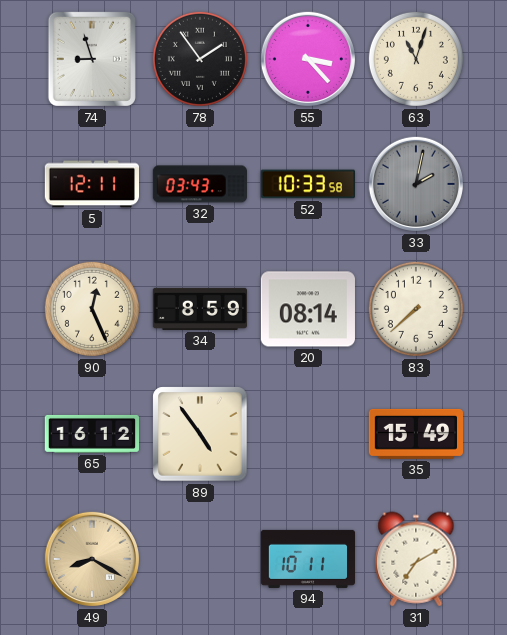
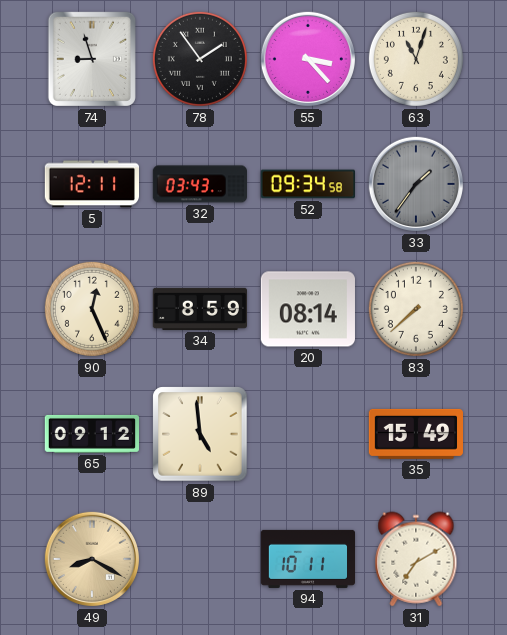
52: 10:33 -> 09:34
33: 2:02 -> 1:36
65: 16:12 -> 09:12
89: 4:54 -> 4:59
